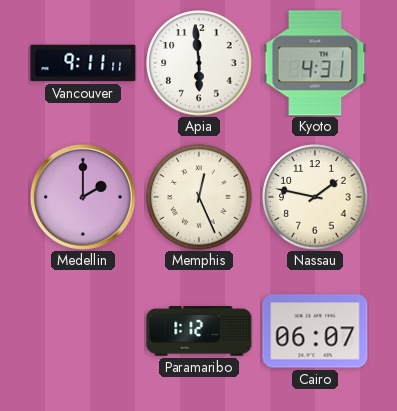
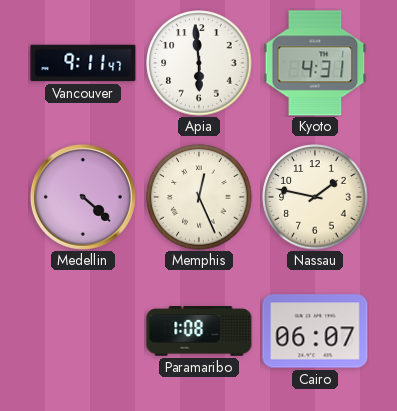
Vancouver: 9:11:11 -> 9:11:47
Medellin: 2:00 -> 4:22
Paramaribo: 1:12 -> 1:08
